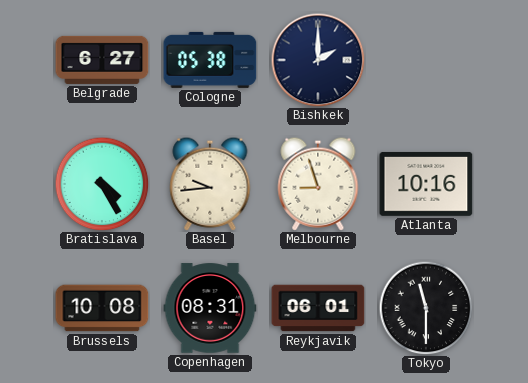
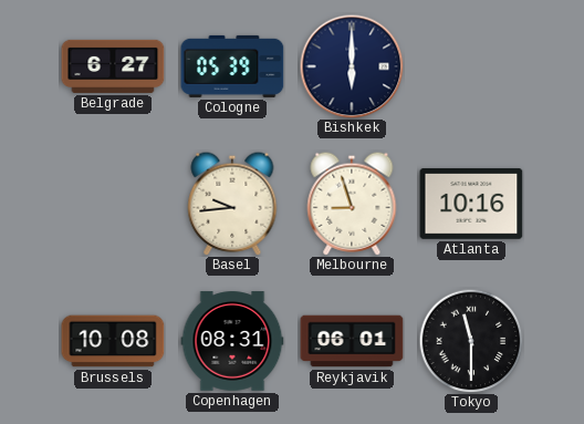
Cologne: 05:38 -> 05:39
Bishkek: 2:00 -> 6:00
Bratislava: 4:25 -> none
